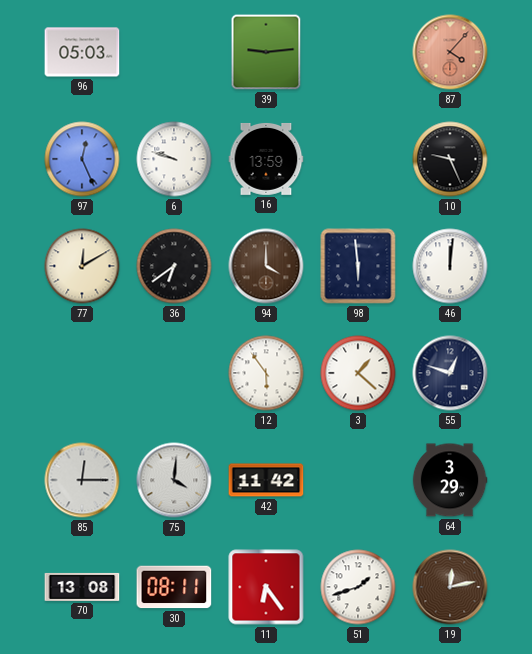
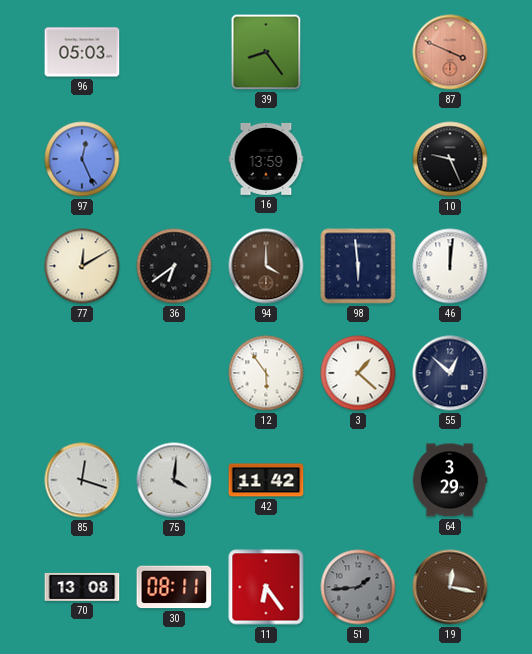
39: 9:14 -> 8:24
87: 4:07 -> 3:49
6: 9:48 -> none
55: 12:48 -> 12:52
85: 12:15 -> 12:18
51: 1:42 -> 1:44
51 dial: white -> grey
19: 12:13 -> 12:17
